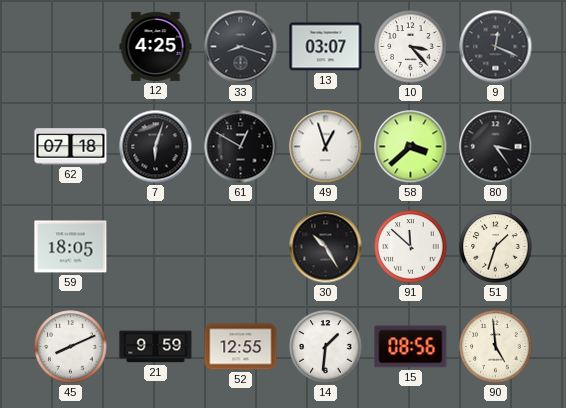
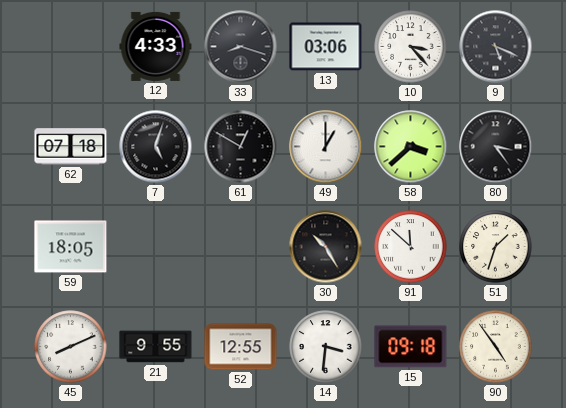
12: 4:25 -> 4:33
13: 03:07 -> 03:06
9: 12:19 -> 5:19
7: 6:03 -> 5:03
49: 12:57 -> 1:00
21: 9:59 -> 9:55
14: 1:31 -> 3:31
15: 08:56 -> 09:18
90: 4:59 -> 4:54
